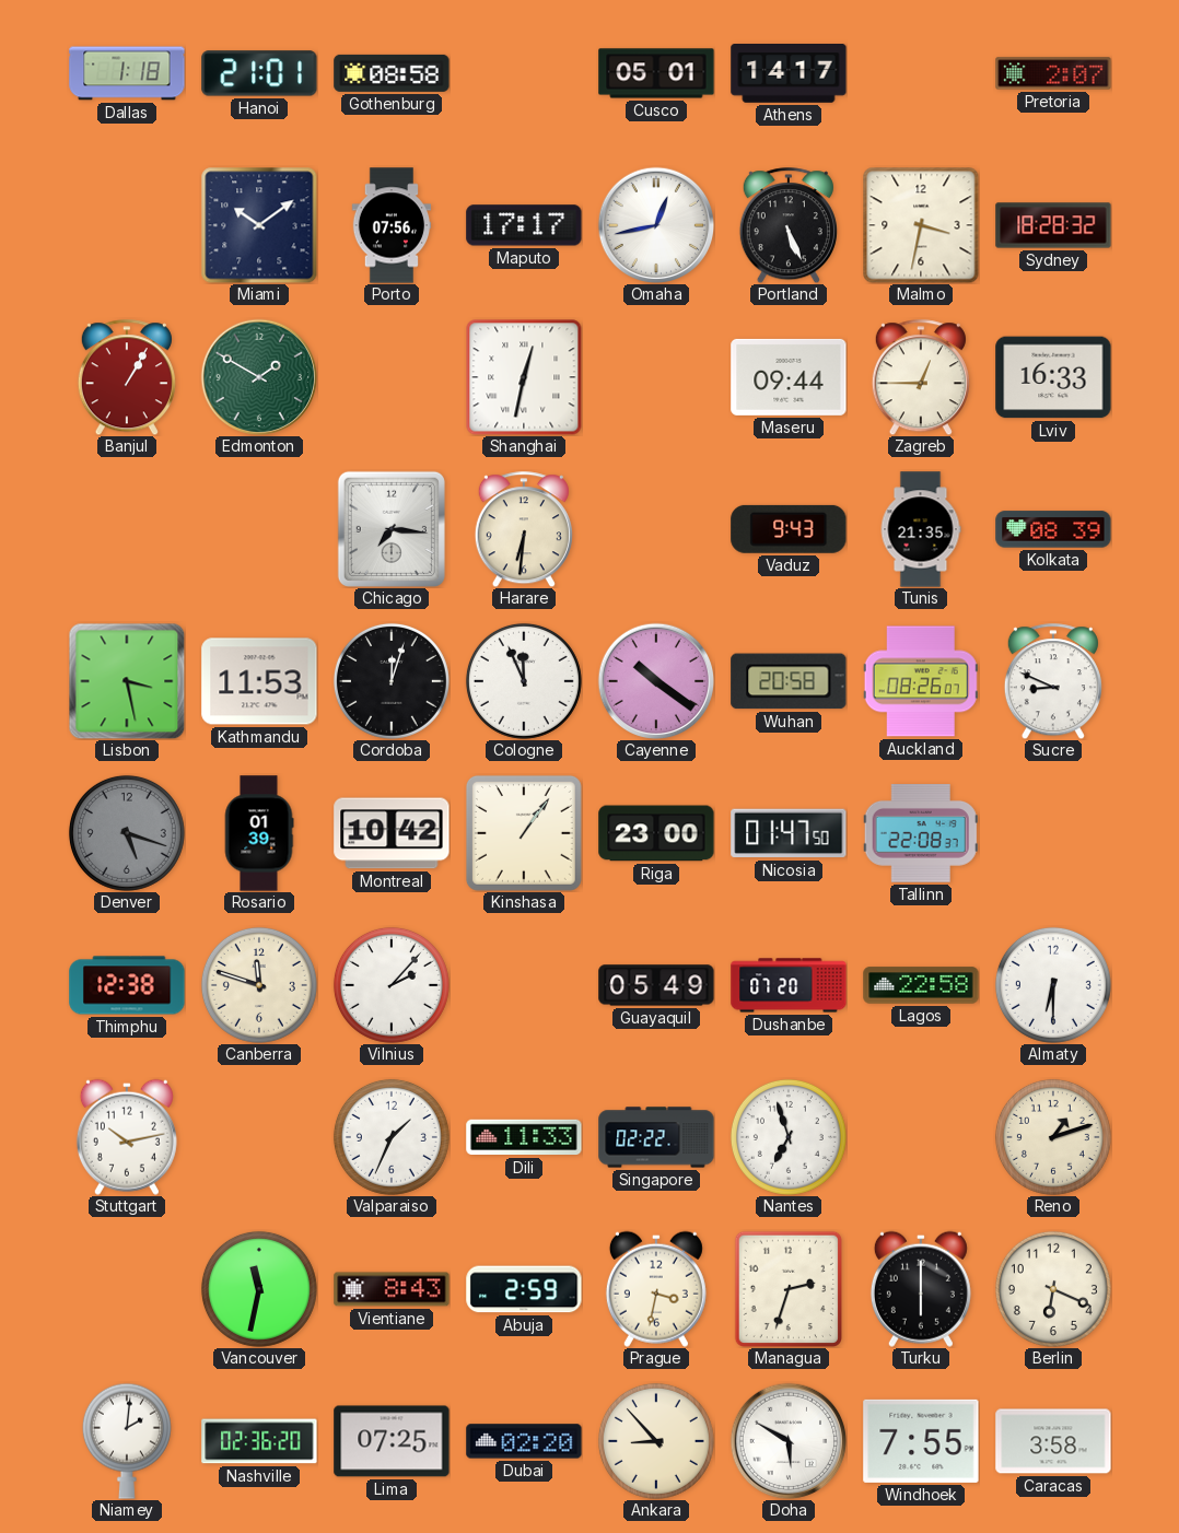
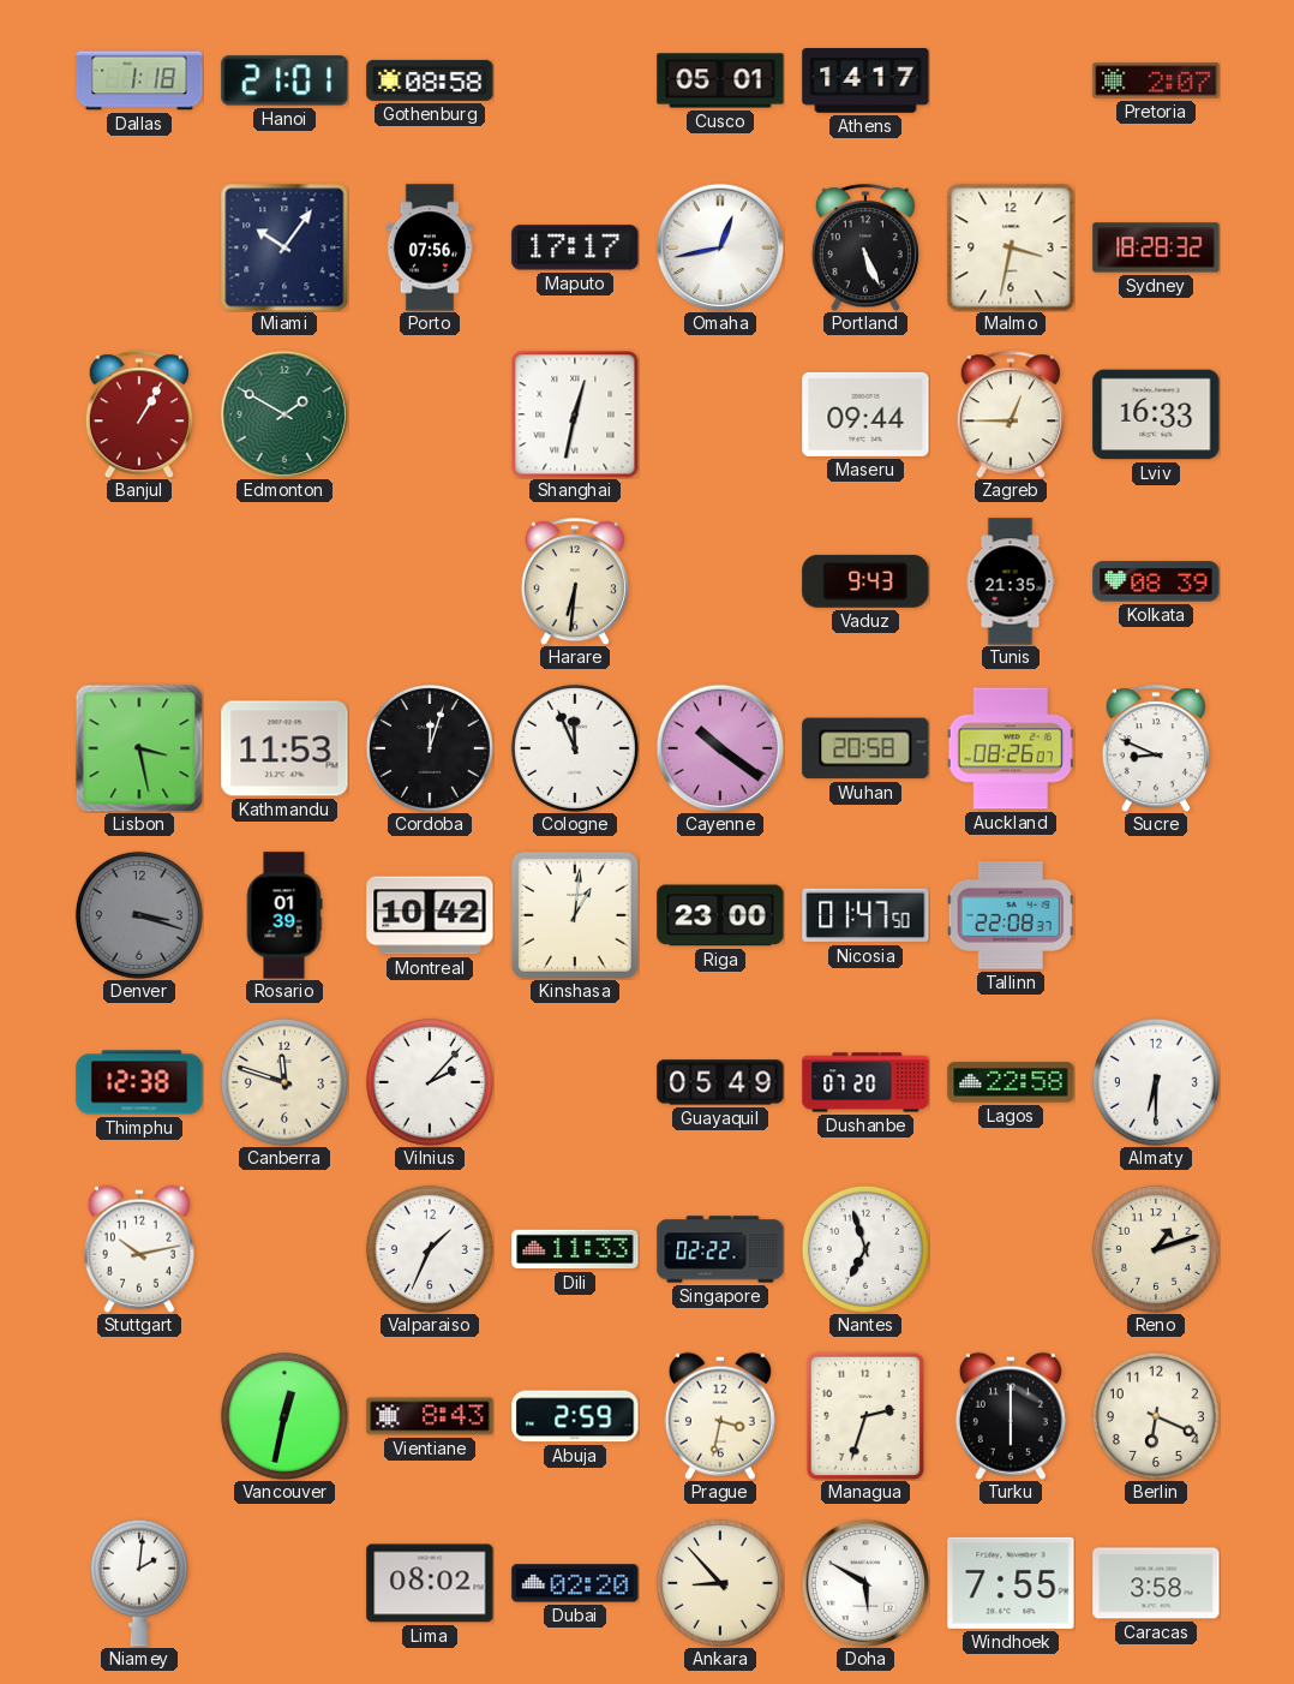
Miami: 10:09 -> 10:06
Chicago: 7:16 -> none
Denver: 5:18 -> 3:18
Kinshasa: 1:06 -> 1:01
Vancouver: 11:32 -> 12:32
Nashville: 02:36 -> none
Lima: 07:25 -> 08:02
